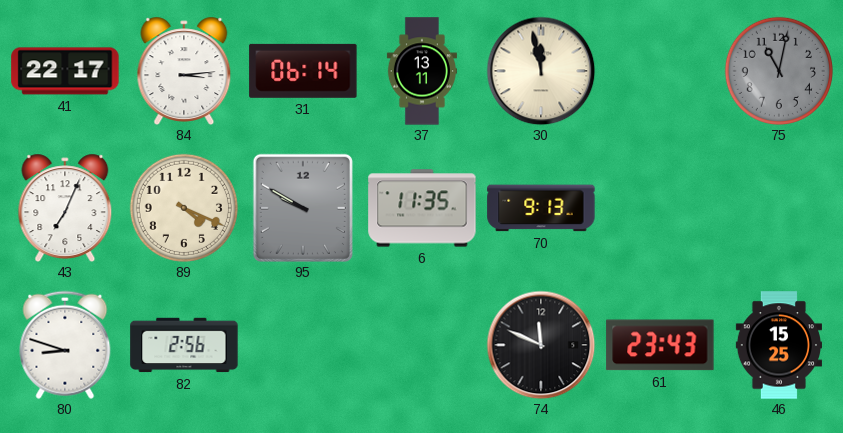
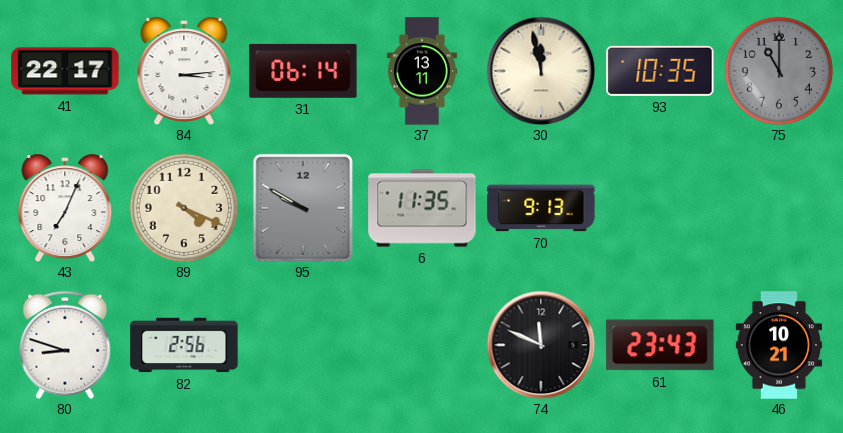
93: none -> 10:35
75: 11:02 -> 11:00
46: 15:25 -> 10:21
